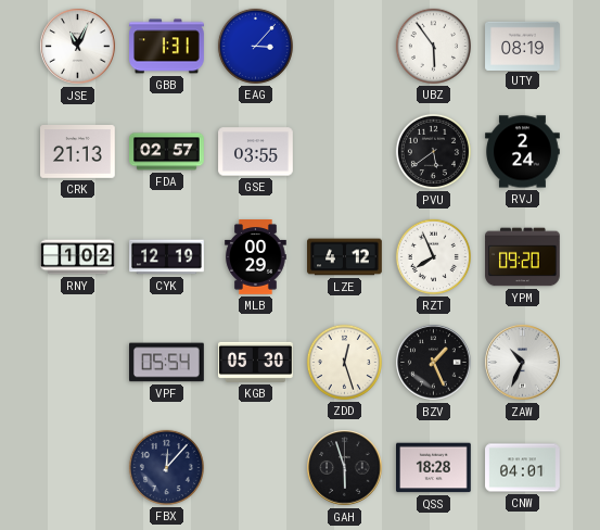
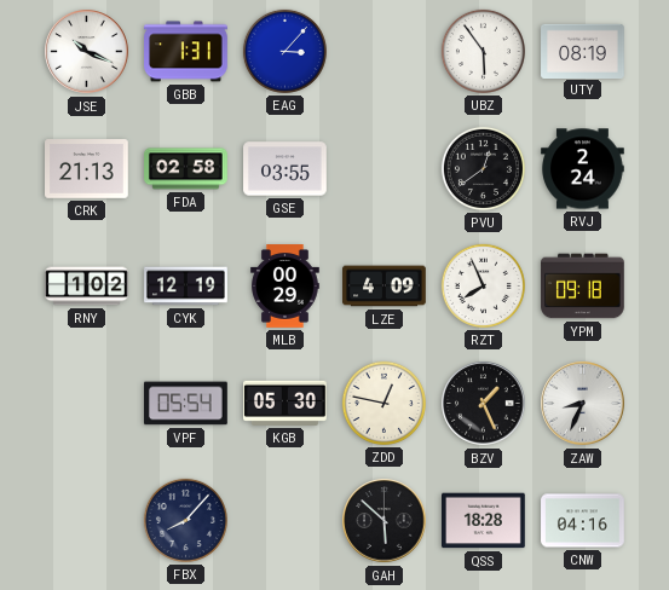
JSE: 11:04 -> 10:19
FDA: 02:57 -> 02:58
PVU: 5:39 -> 12:39
LZE: 4:12 -> 4:09
YPM: 09:20 -> 09:18
ZDD: 12:27 -> 12:47
ZAW: 10:34 -> 8:34
FBX: 12:07 -> 8:07
GAH: 5:57 -> 5:52
CNW: 04:01 -> 04:16
